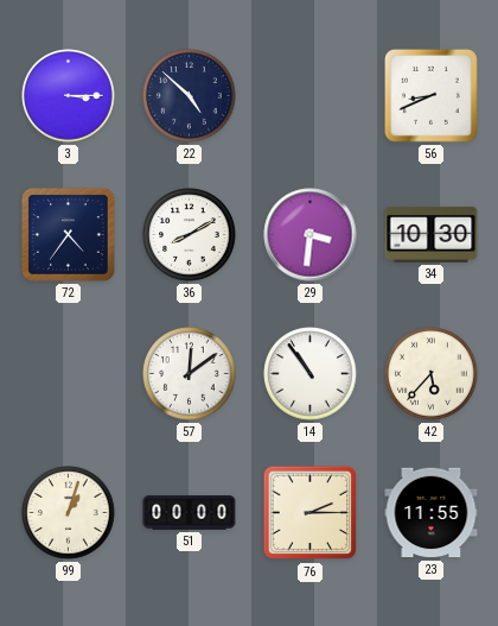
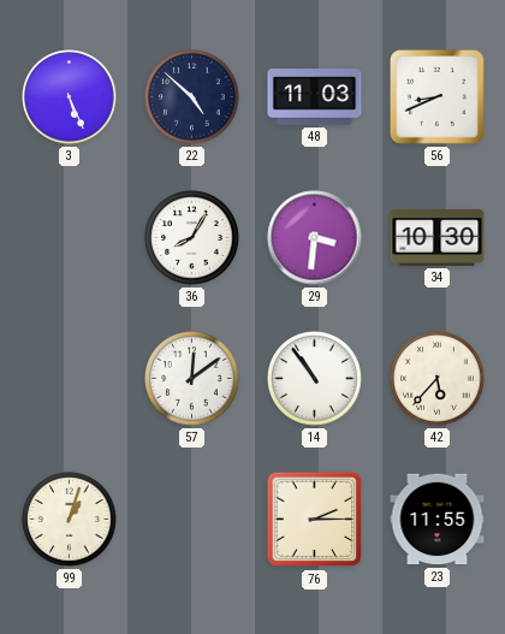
3: 3:15 -> 5:26
48: none -> 11:03
72: 4:36 -> none
36: 8:10 -> 8:05
51: 00:00 -> none
